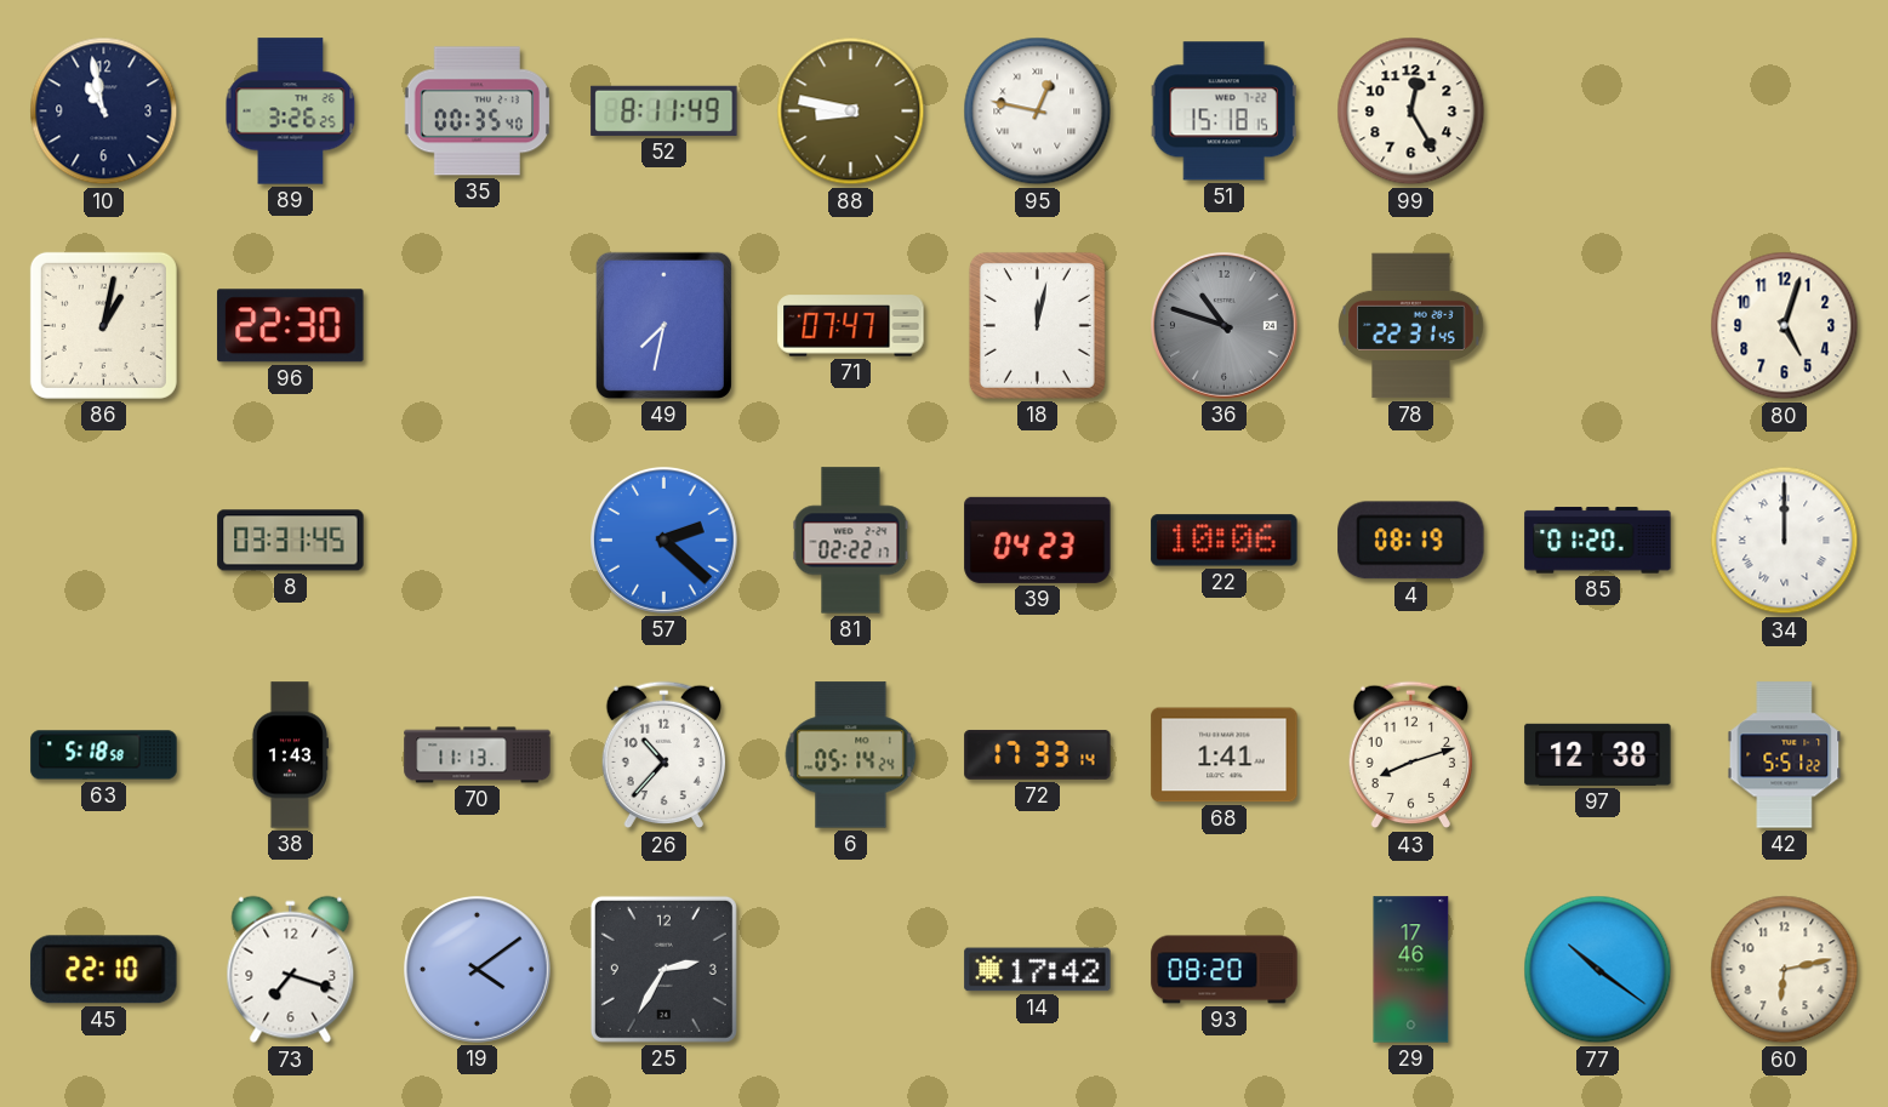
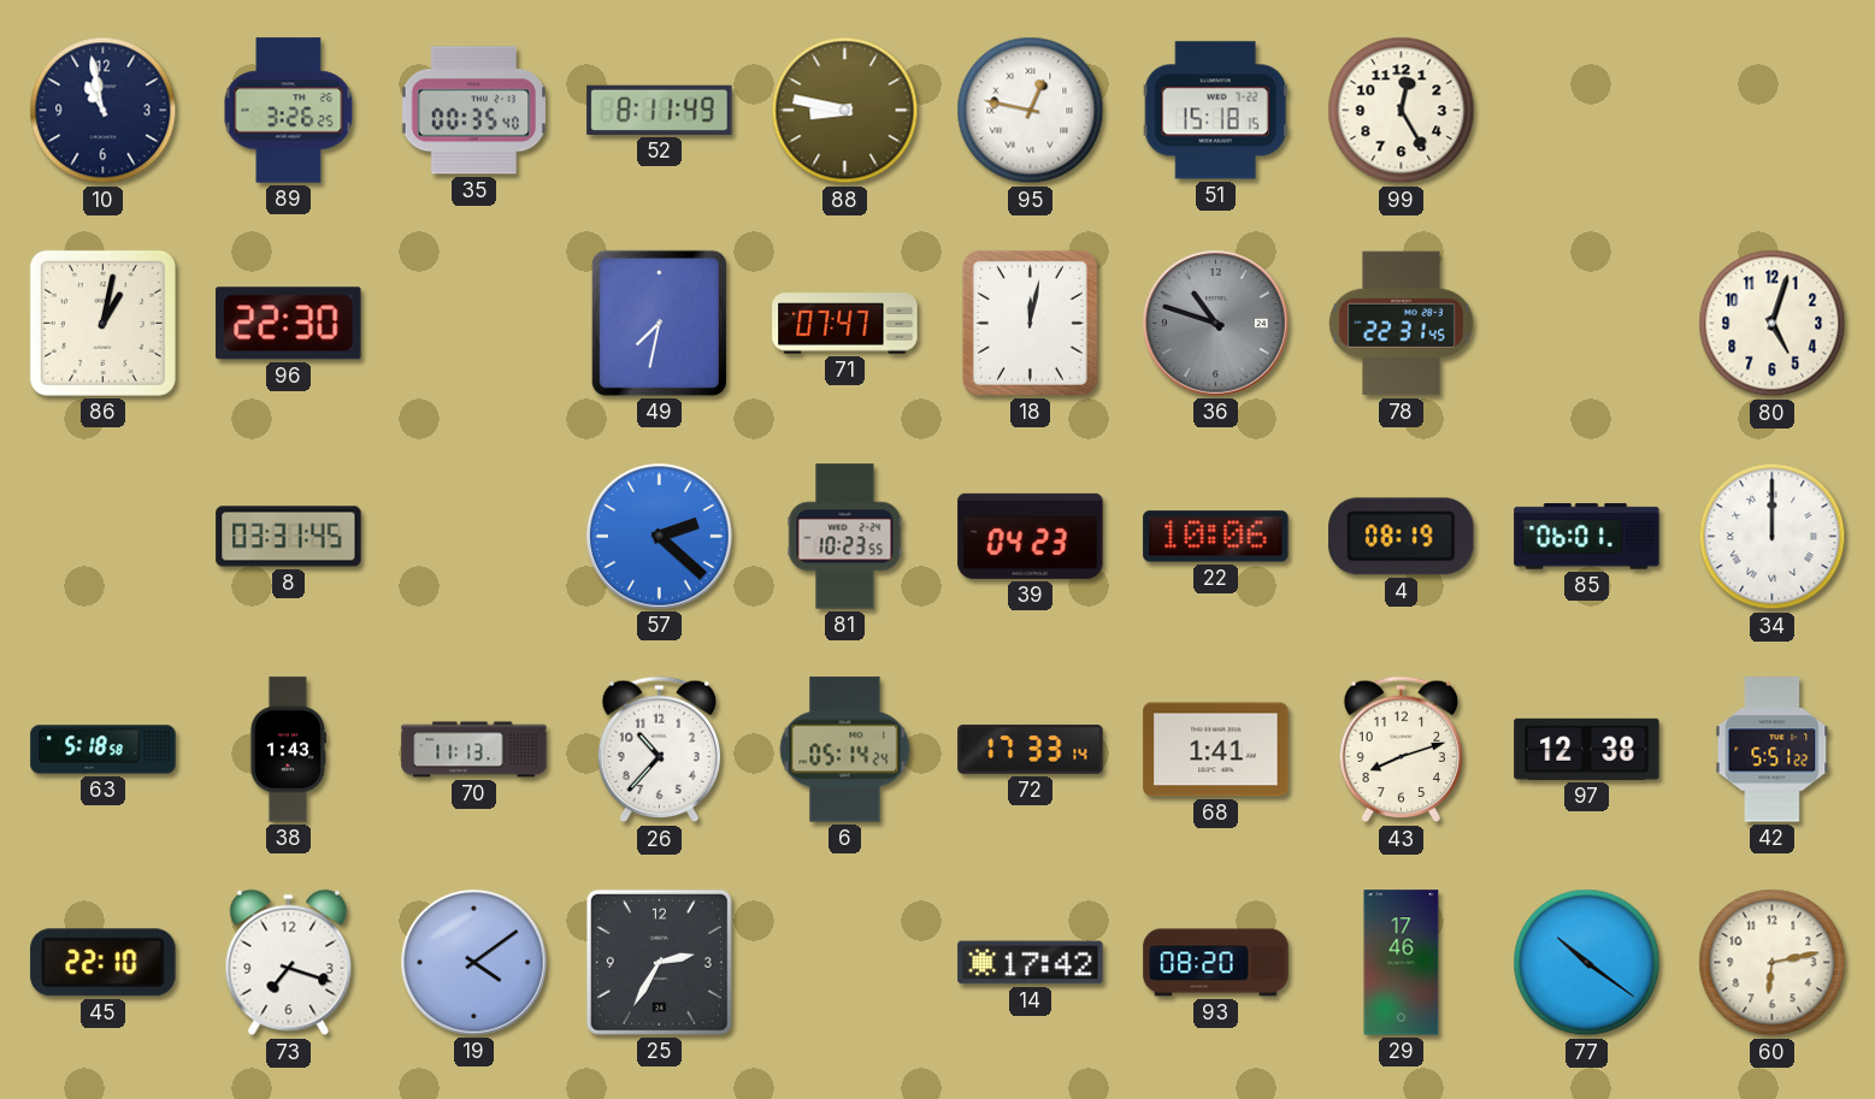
81: 02:22 -> 10:23
85: 01:20 -> 06:01
